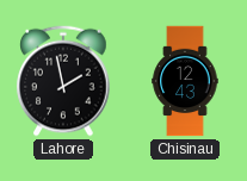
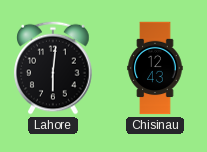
Lahore: 1:58 -> 6:01
